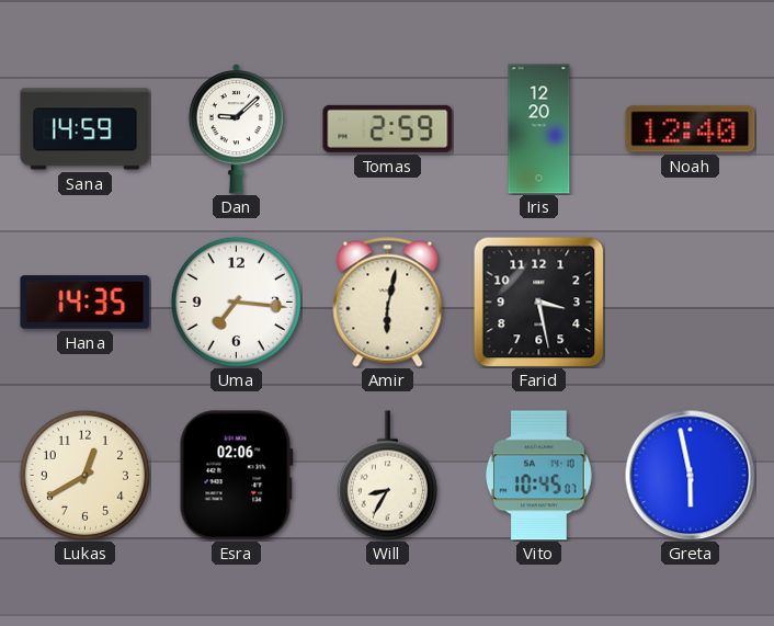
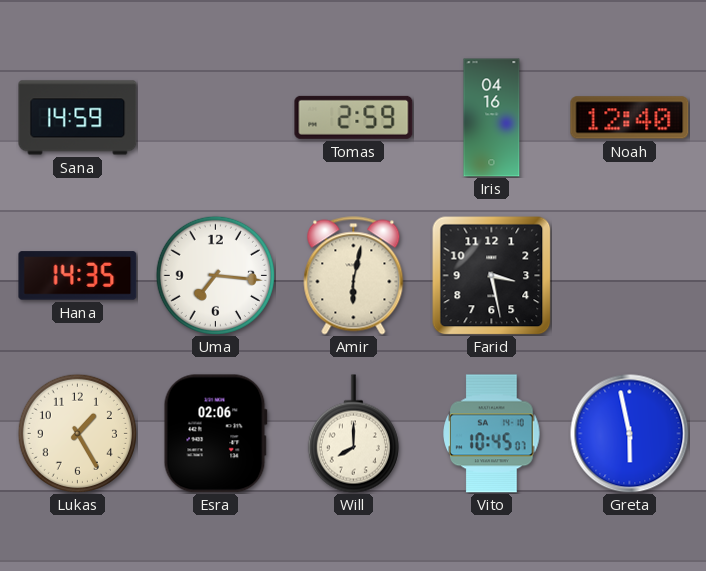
Dan: 9:08 -> none
Iris: 12:20 -> 04:16
Lukas: 12:40 -> 1:25
Will: 8:35 -> 8:00
